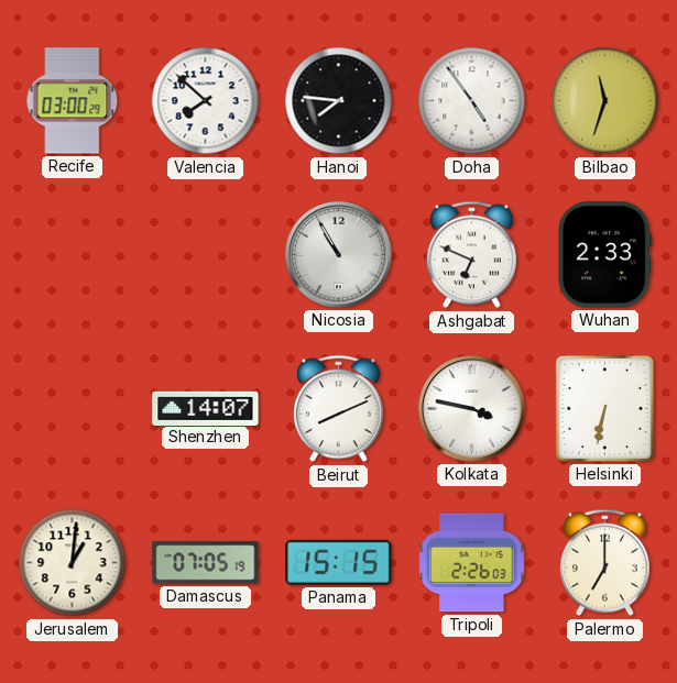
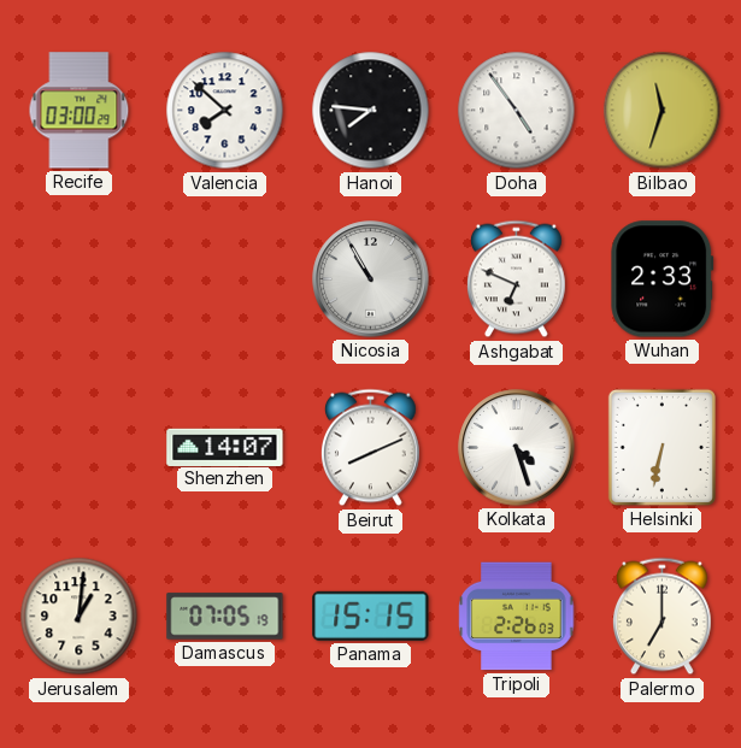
Kolkata: 3:47 -> 4:27
